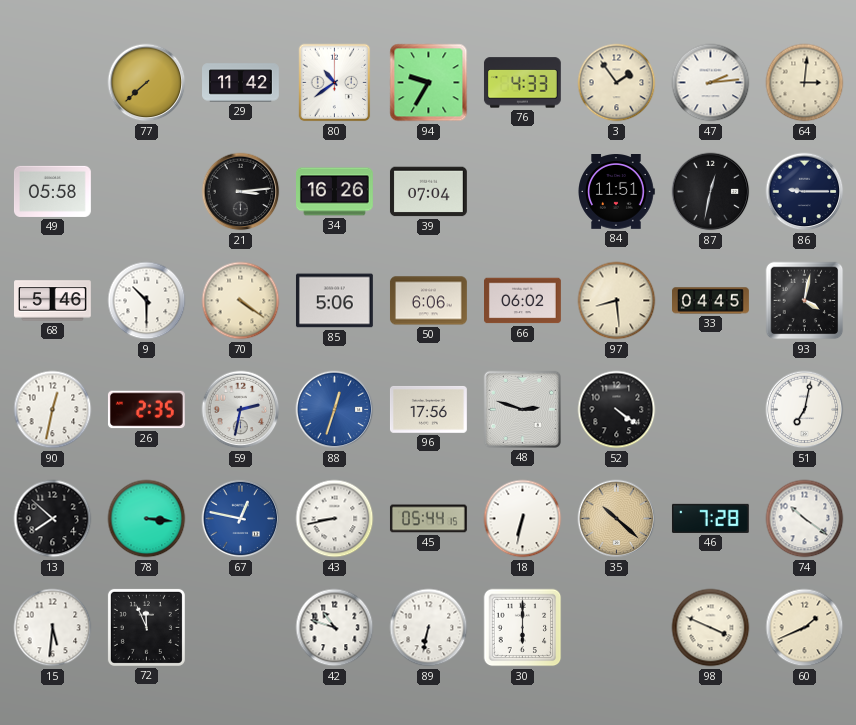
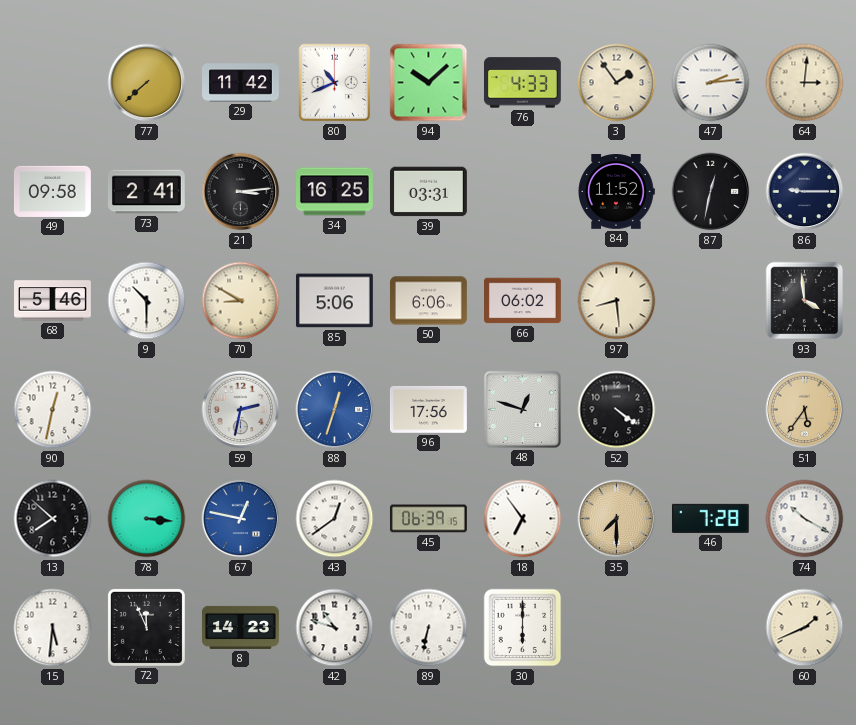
80: 10:39 -> 10:41
94: 9:35 -> 10:08
49: 05:58 -> 09:58
73: none -> 2:41
34: 16:26 -> 16:25
39: 07:04 -> 03:31
84: 11:51 -> 11:52
70: 4:21 -> 8:50
33: 04:45 -> none
93: 4:02 -> 3:59
26: 2:35 -> none
48: 2:48 -> 12:48
51: 7:02 -> 5:36
51 dial: white -> champagne
43: 8:43 -> 12:39
45: 05:44 -> 06:39
18: 6:32 -> 6:54
35: 10:22 -> 7:30
74: 10:21 -> 10:20
8: none -> 14:23
98: 3:49 -> none
